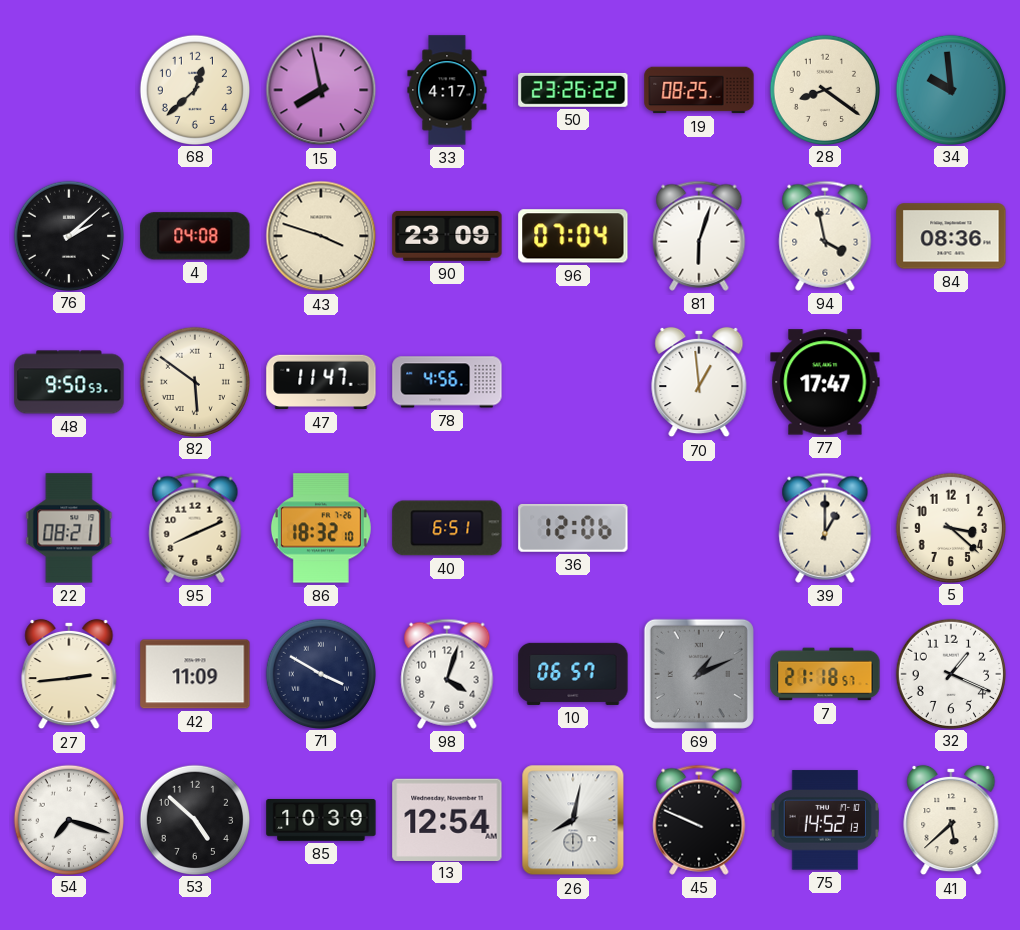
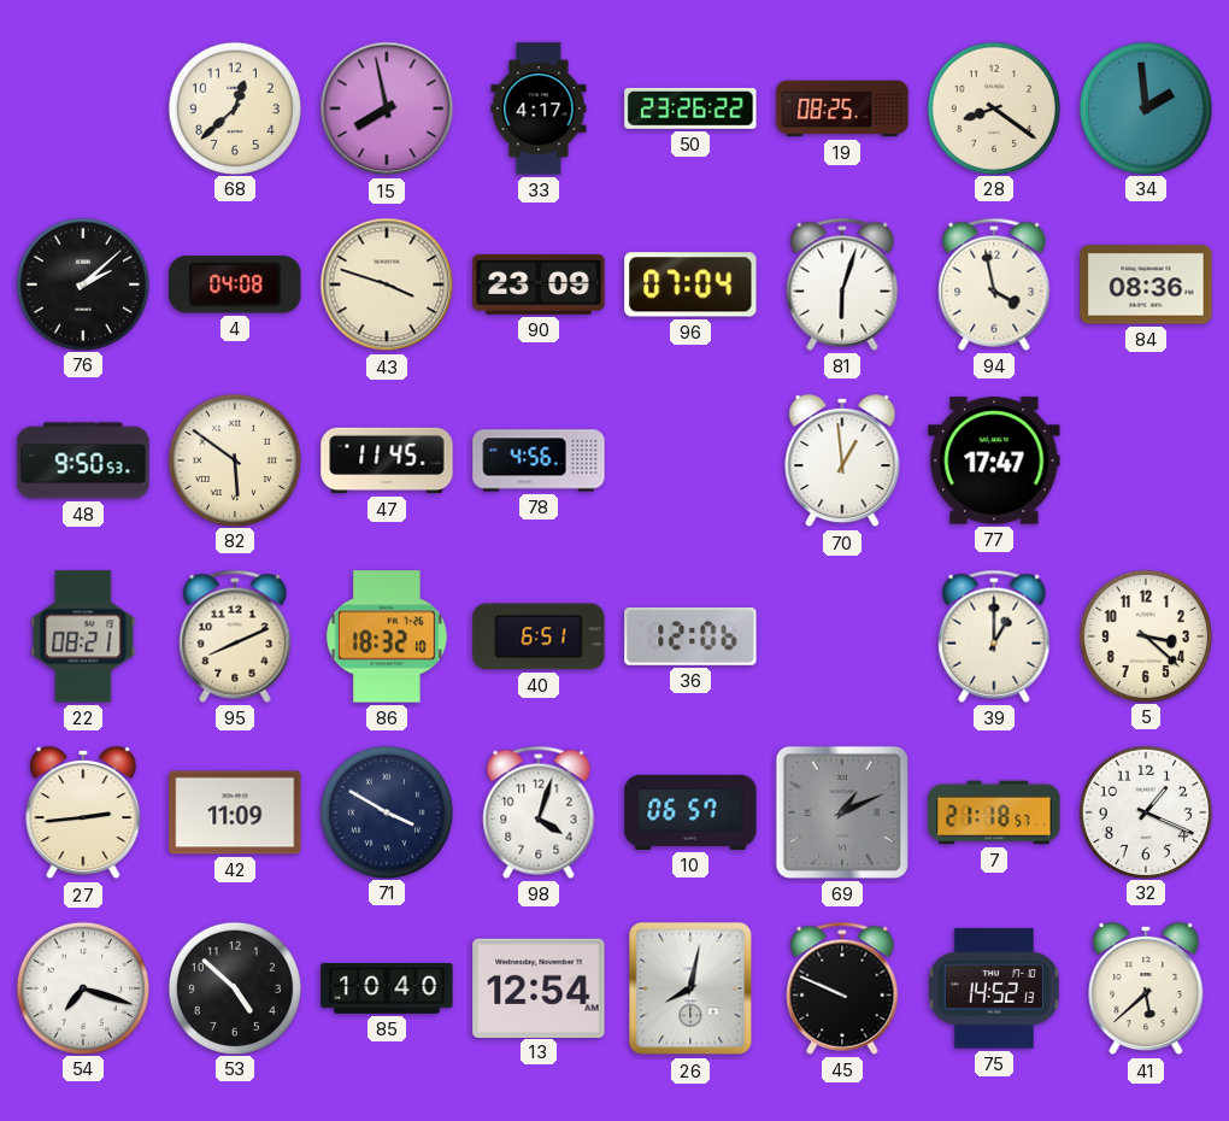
34: 9:59 -> 1:59
47: 11:47 -> 11:45
85: 10:39 -> 10:40
